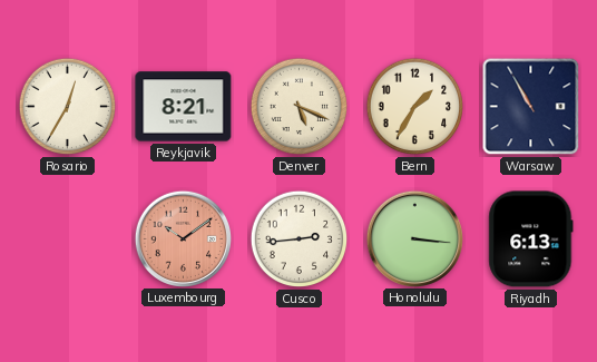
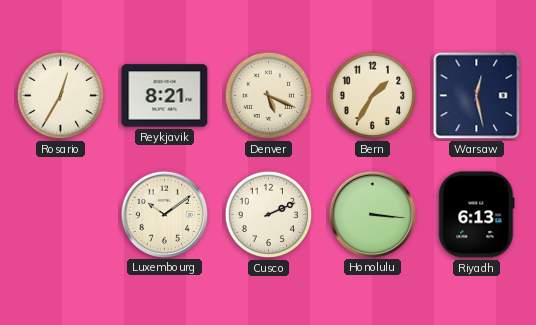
Warsaw: 10:55 -> 12:28
Luxembourg dial: salmon -> cream
Cusco: 2:44 -> 2:11
